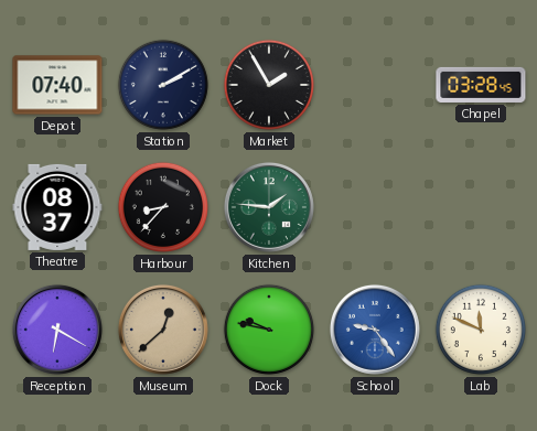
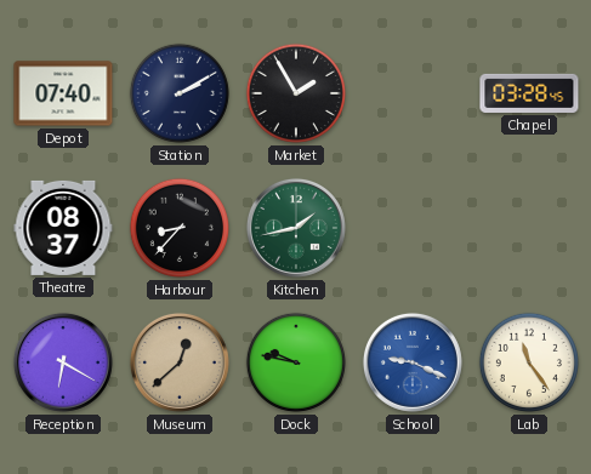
Kitchen: 1:46 -> 1:43
School: 9:24 -> 9:19
Lab: 11:49 -> 11:24
